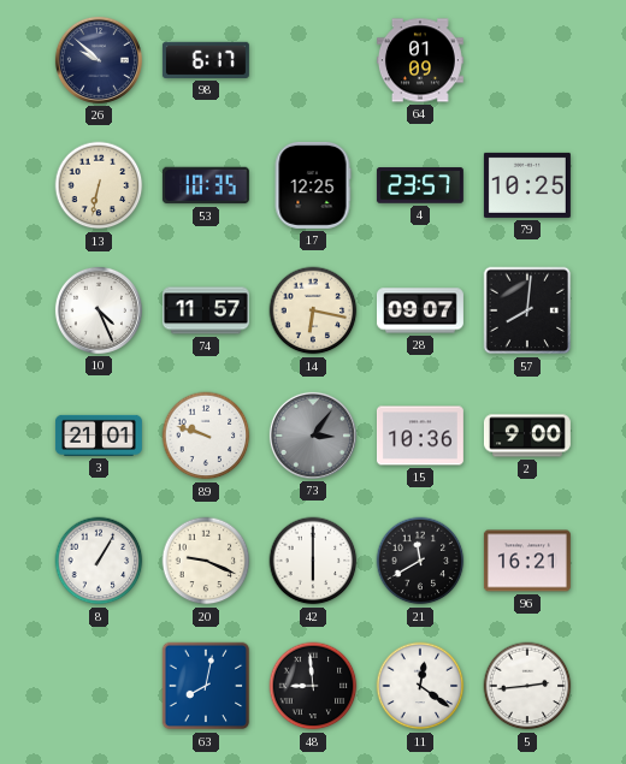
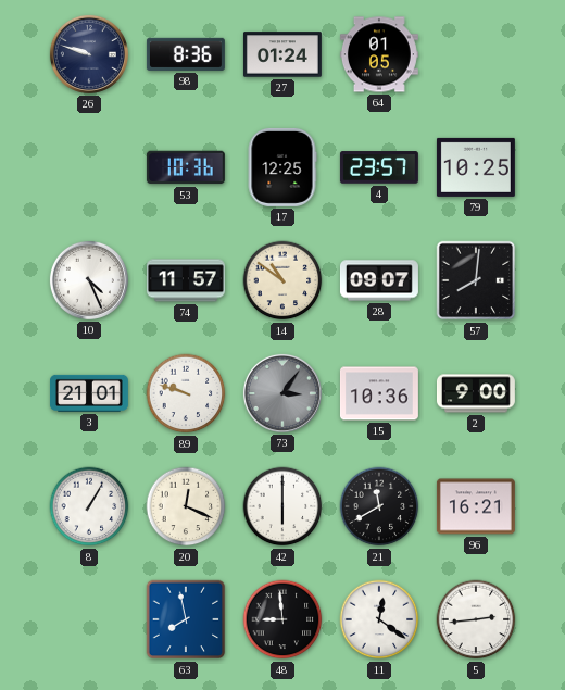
26: 9:52 -> 9:48
98: 6:17 -> 8:36
27: none -> 01:24
64: 01:09 -> 01:05
13: 6:32 -> none
53: 10:35 -> 10:36
14: 6:17 -> 10:51
20: 9:19 -> 12:19
63: 8:02 -> 7:58
